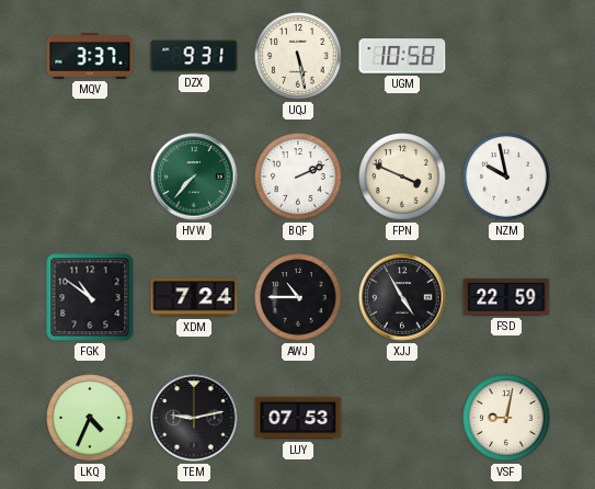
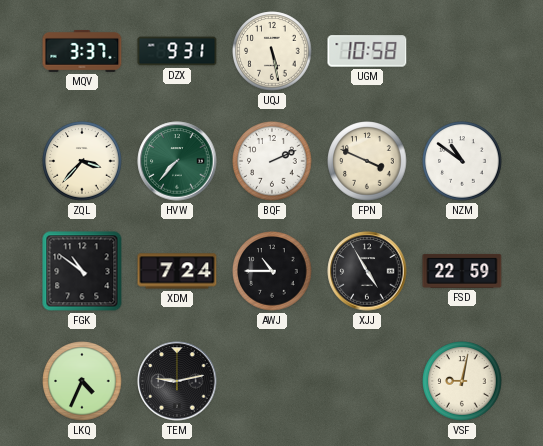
ZQL: none -> 3:37
NZM: 9:58 -> 10:51
LUY: 07:53 -> none
